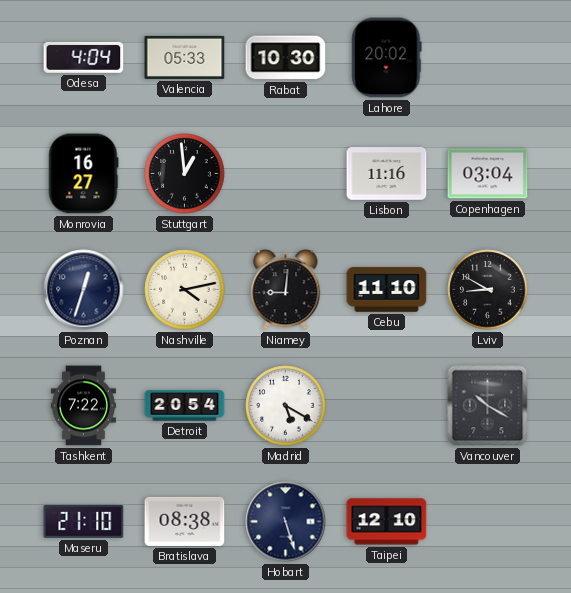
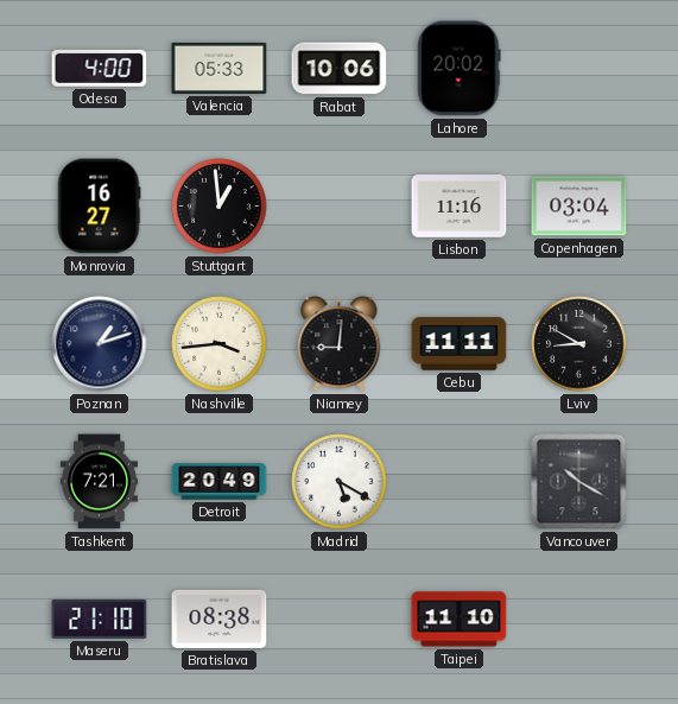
Odesa: 4:04 -> 4:00
Rabat: 10:30 -> 10:06
Poznan: 12:33 -> 1:12
Nashville: 4:13 -> 3:44
Cebu: 11:10 -> 11:11
Tashkent: 7:22 -> 7:21
Detroit: 20:54 -> 20:49
Hobart: 5:27 -> none
Taipei: 12:10 -> 11:10
